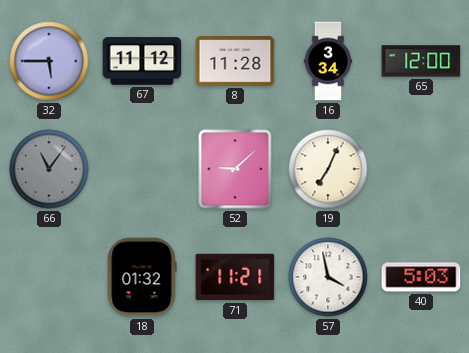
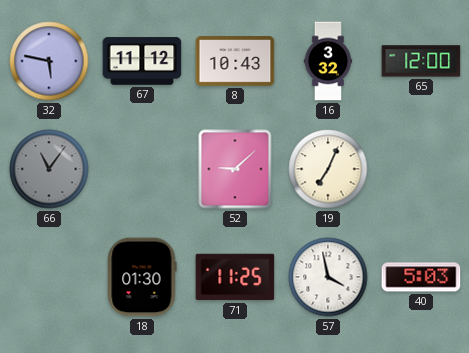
32: 5:45 -> 5:47
8: 11:28 -> 10:43
16: 3:34 -> 3:32
18: 01:32 -> 01:30
71: 11:21 -> 11:25
